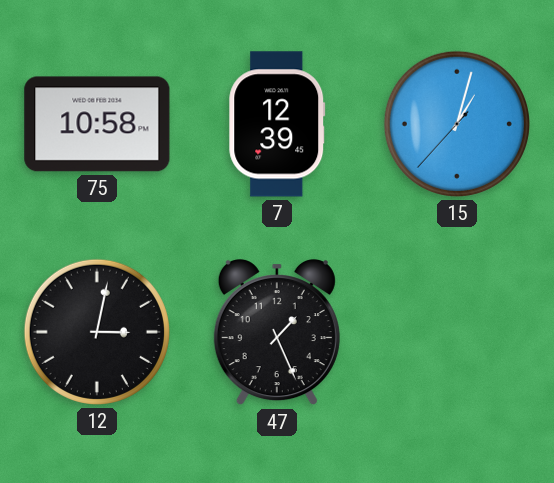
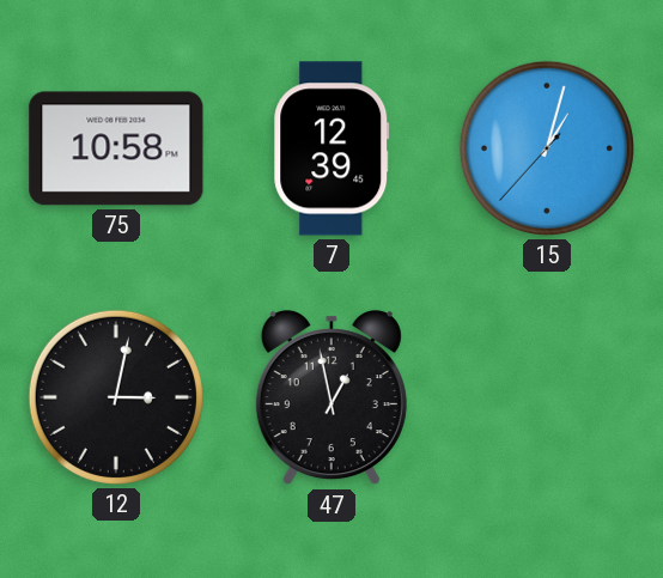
47: 1:26 -> 12:58
